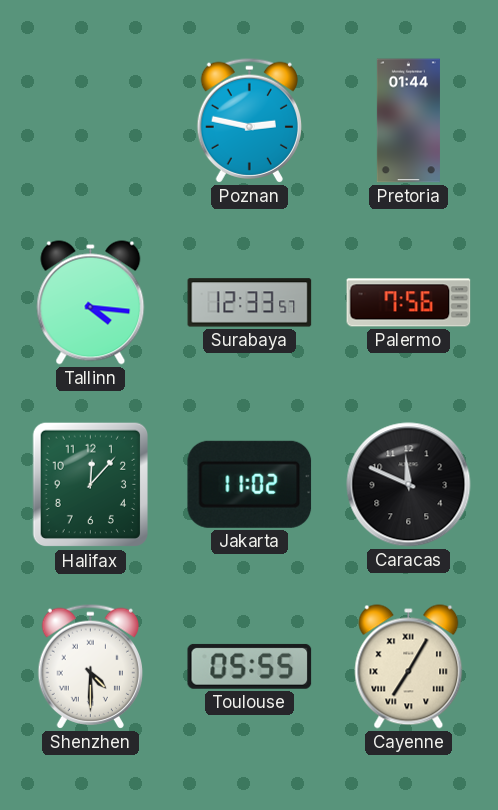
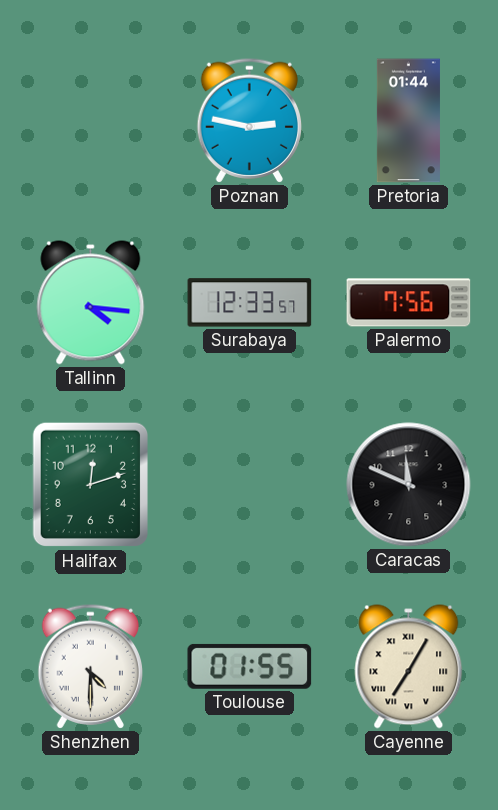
Halifax: 12:07 -> 12:12
Jakarta: 11:02 -> none
Toulouse: 05:55 -> 01:55
